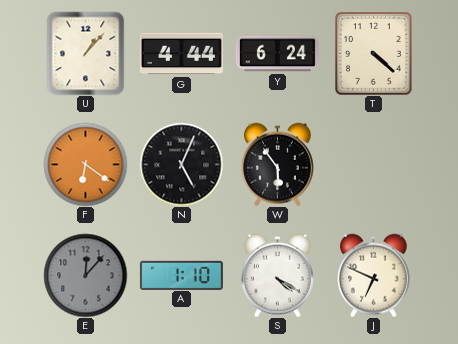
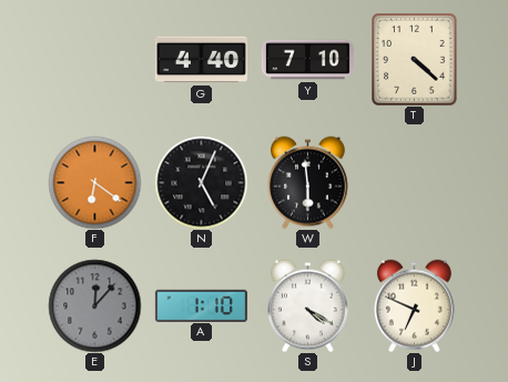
U: 1:07 -> none
G: 4:44 -> 4:40
Y: 6:24 -> 7:10
W: 5:54 -> 5:59
